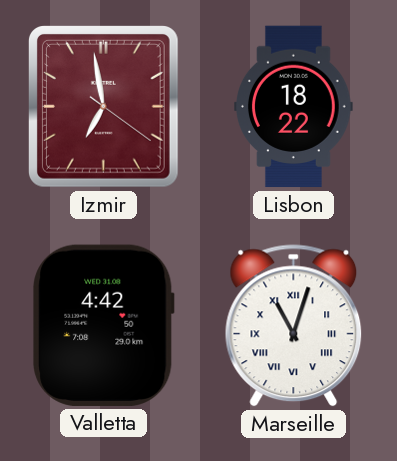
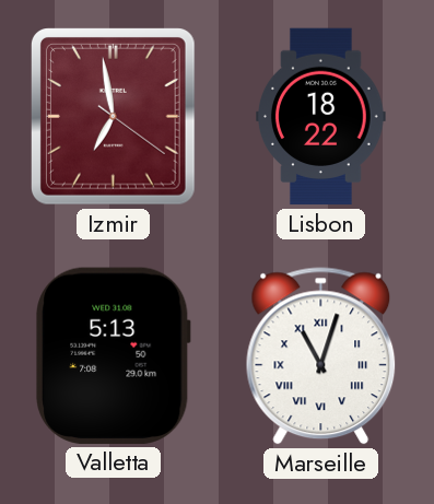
Valletta: 4:42 -> 5:13
